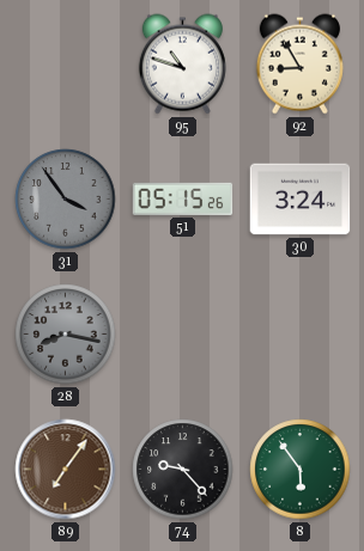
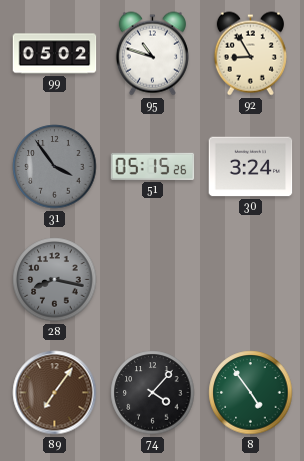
99: none -> 05:02
74: 9:23 -> 4:07
8: 5:54 -> 4:54
